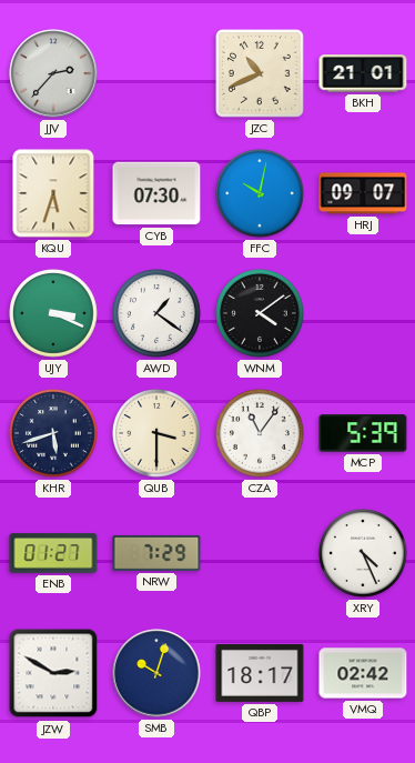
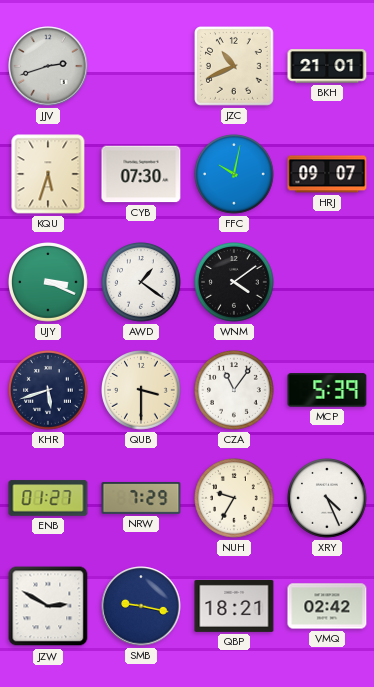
JJV: 2:37 -> 2:42
NUH: none -> 9:35
SMB: 10:03 -> 9:17
QBP: 18:17 -> 18:21
